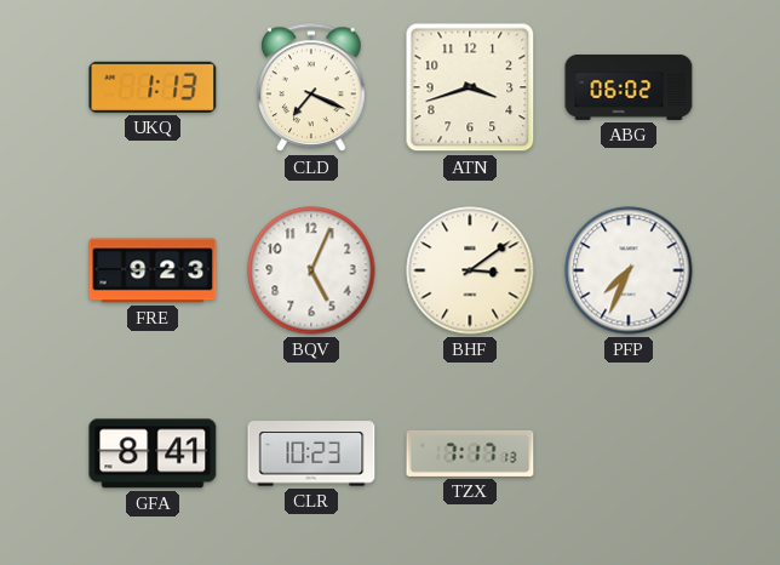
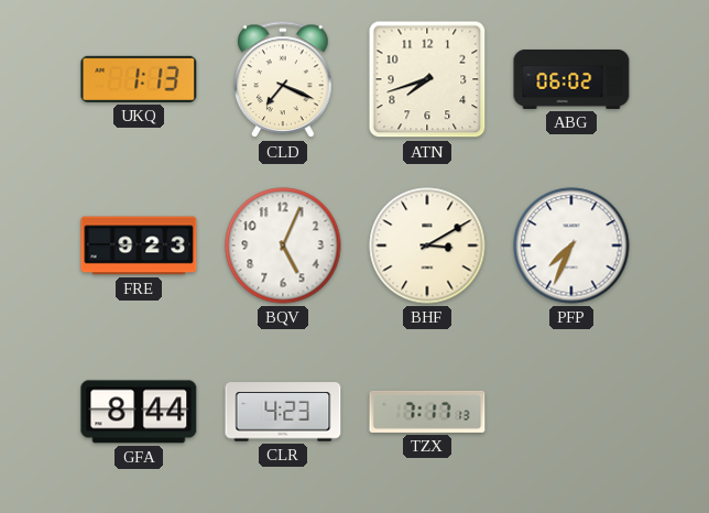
ATN: 3:42 -> 7:42
BHF: 3:09 -> 3:10
GFA: 8:41 -> 8:44
CLR: 10:23 -> 4:23
